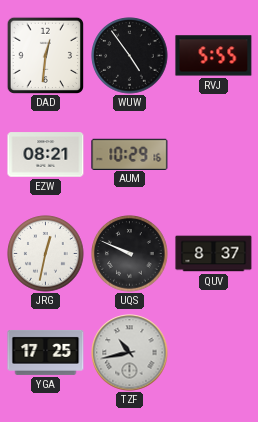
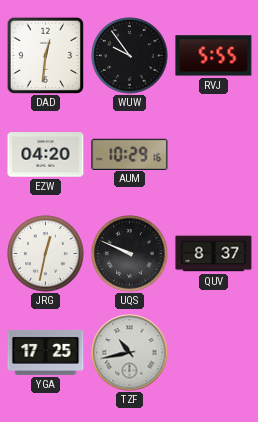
WUW: 4:54 -> 9:54
EZW: 08:21 -> 04:20
